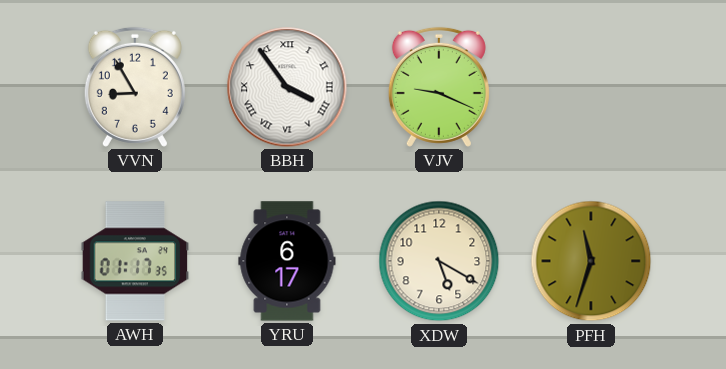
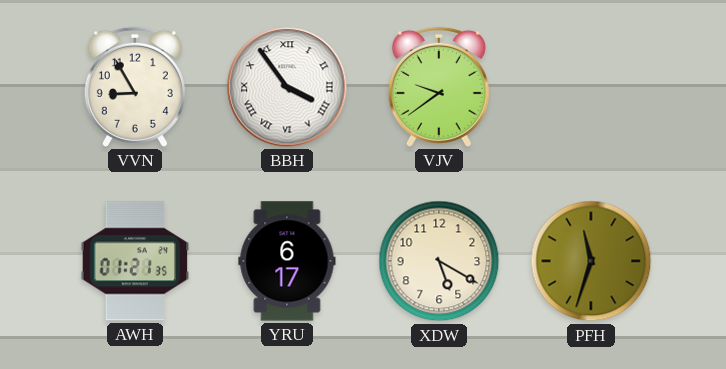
VJV: 9:19 -> 9:39
AWH: 01:17 -> 01:21
